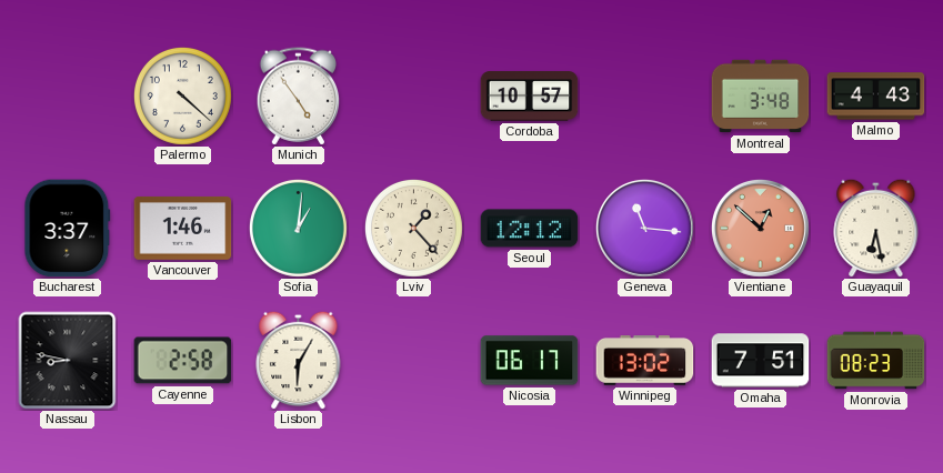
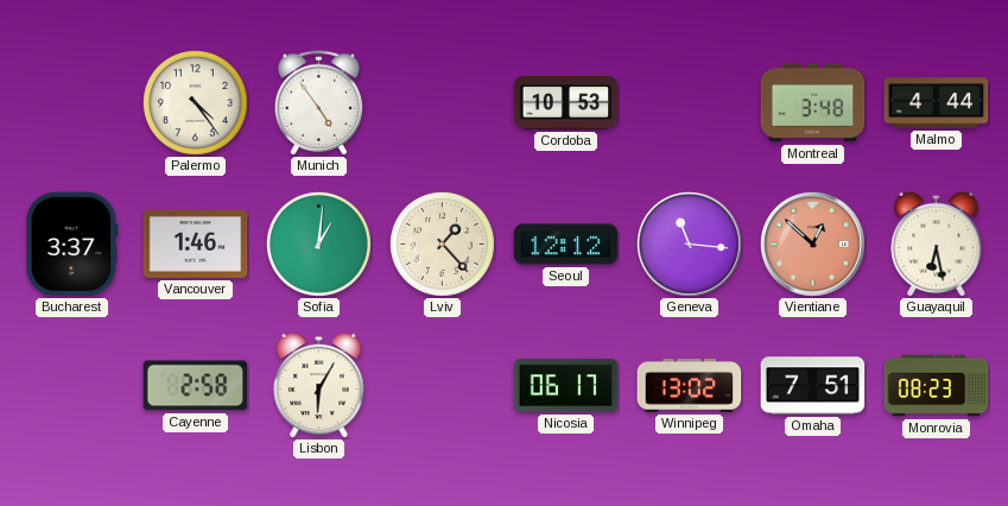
Palermo: 4:22 -> 4:24
Cordoba: 10:57 -> 10:53
Malmo: 4:43 -> 4:44
Nassau: 8:47 -> none
